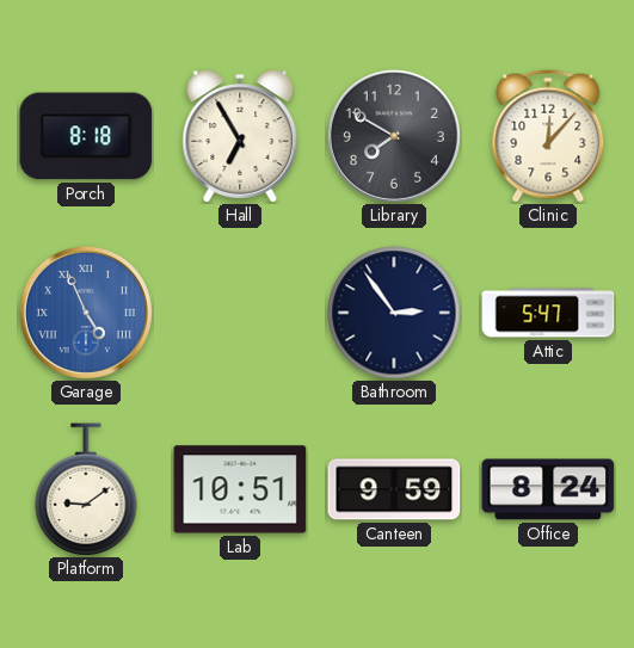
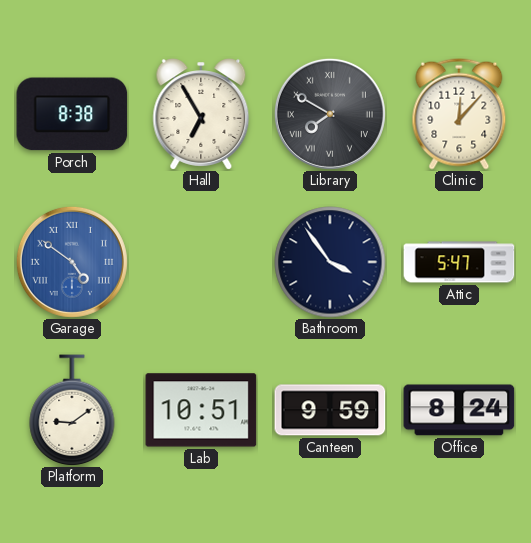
Porch: 8:18 -> 8:38
Library numerals: Arabic -> Roman
Garage: 4:56 -> 4:51
Bathroom: 2:54 -> 3:54
